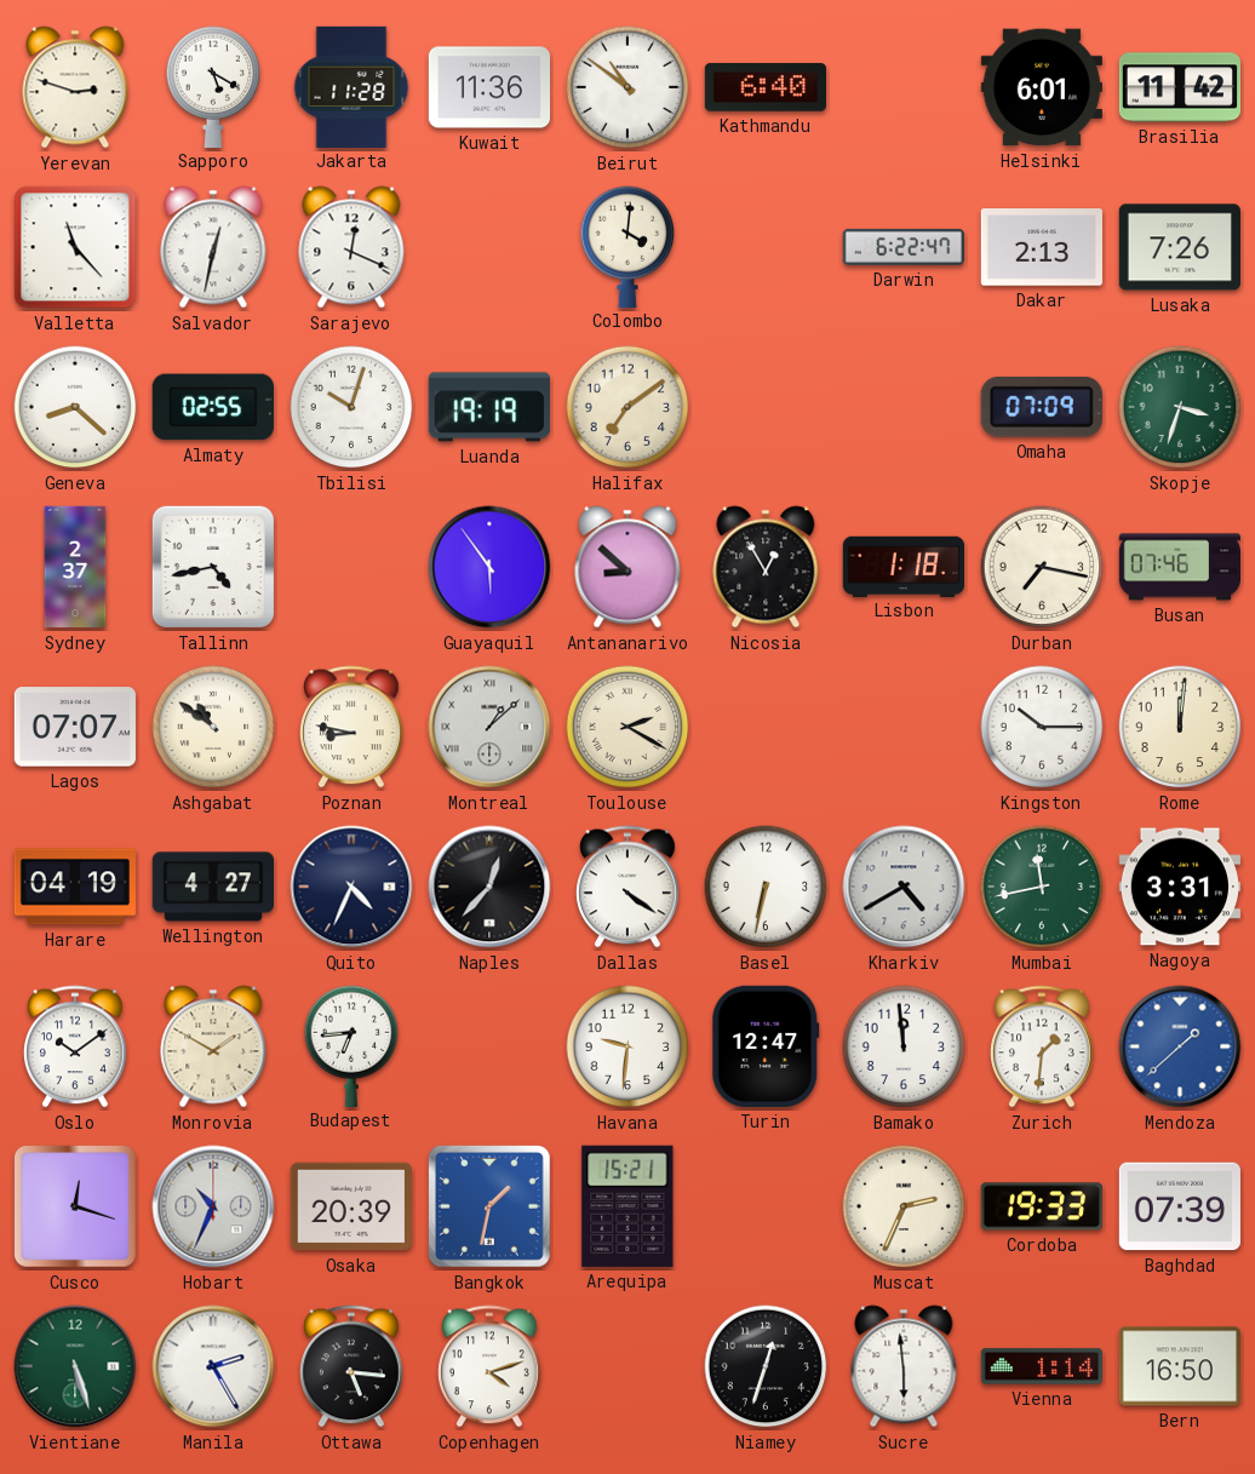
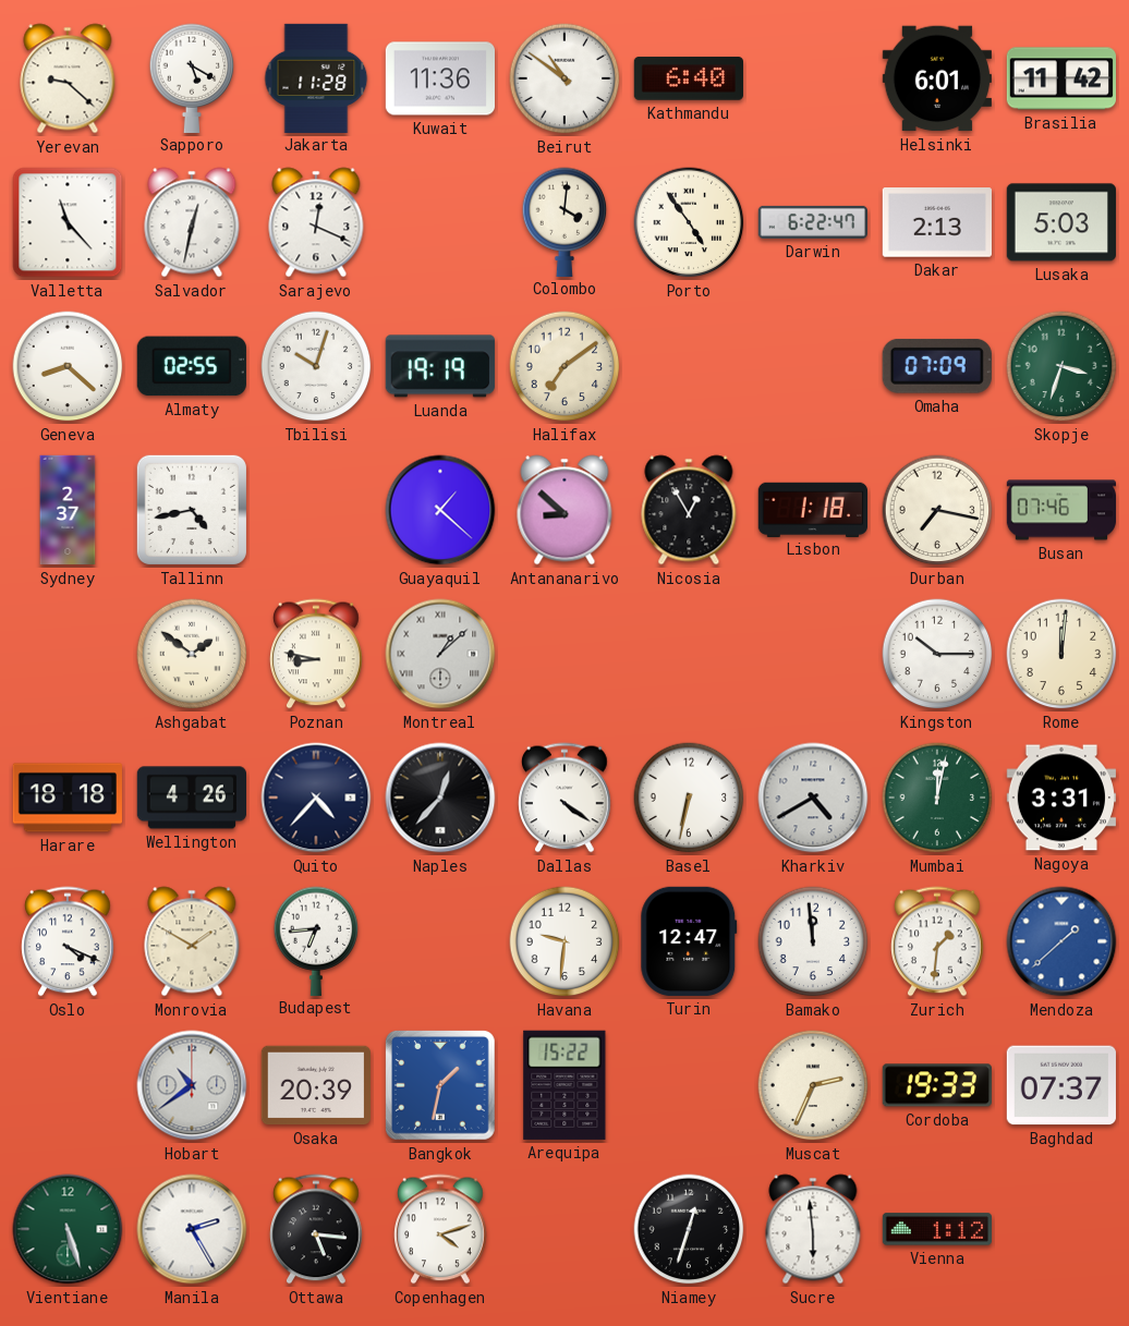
Yerevan: 2:48 -> 9:22
Porto: none -> 4:54
Lusaka: 7:26 -> 5:03
Guayaquil: 5:54 -> 1:22
Lagos: 07:07 -> none
Ashgabat: 10:51 -> 1:51
Toulouse: 2:20 -> none
Harare: 04:19 -> 18:18
Wellington: 4:27 -> 4:26
Quito: 4:34 -> 4:37
Mumbai: 11:43 -> 12:02
Oslo: 10:09 -> 4:19
Cusco: 12:18 -> none
Hobart: 10:34 -> 10:39
Arequipa: 15:21 -> 15:22
Baghdad: 07:39 -> 07:37
Vienna: 1:14 -> 1:12
Bern: 16:50 -> none
